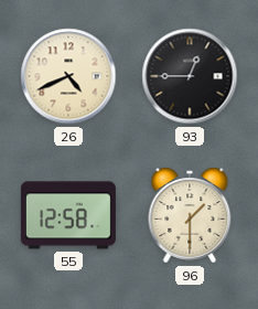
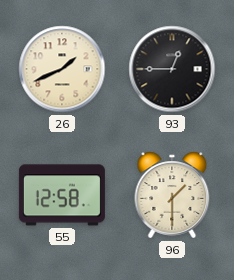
26: 4:41 -> 1:41
